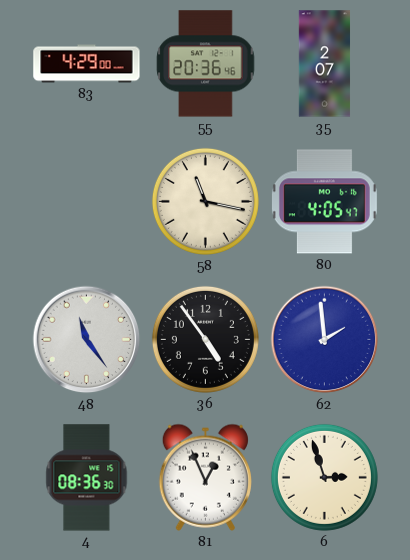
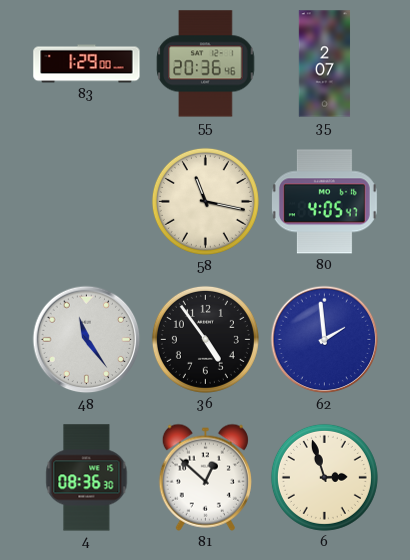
83: 4:29 -> 1:29
81: 12:56 -> 12:52
